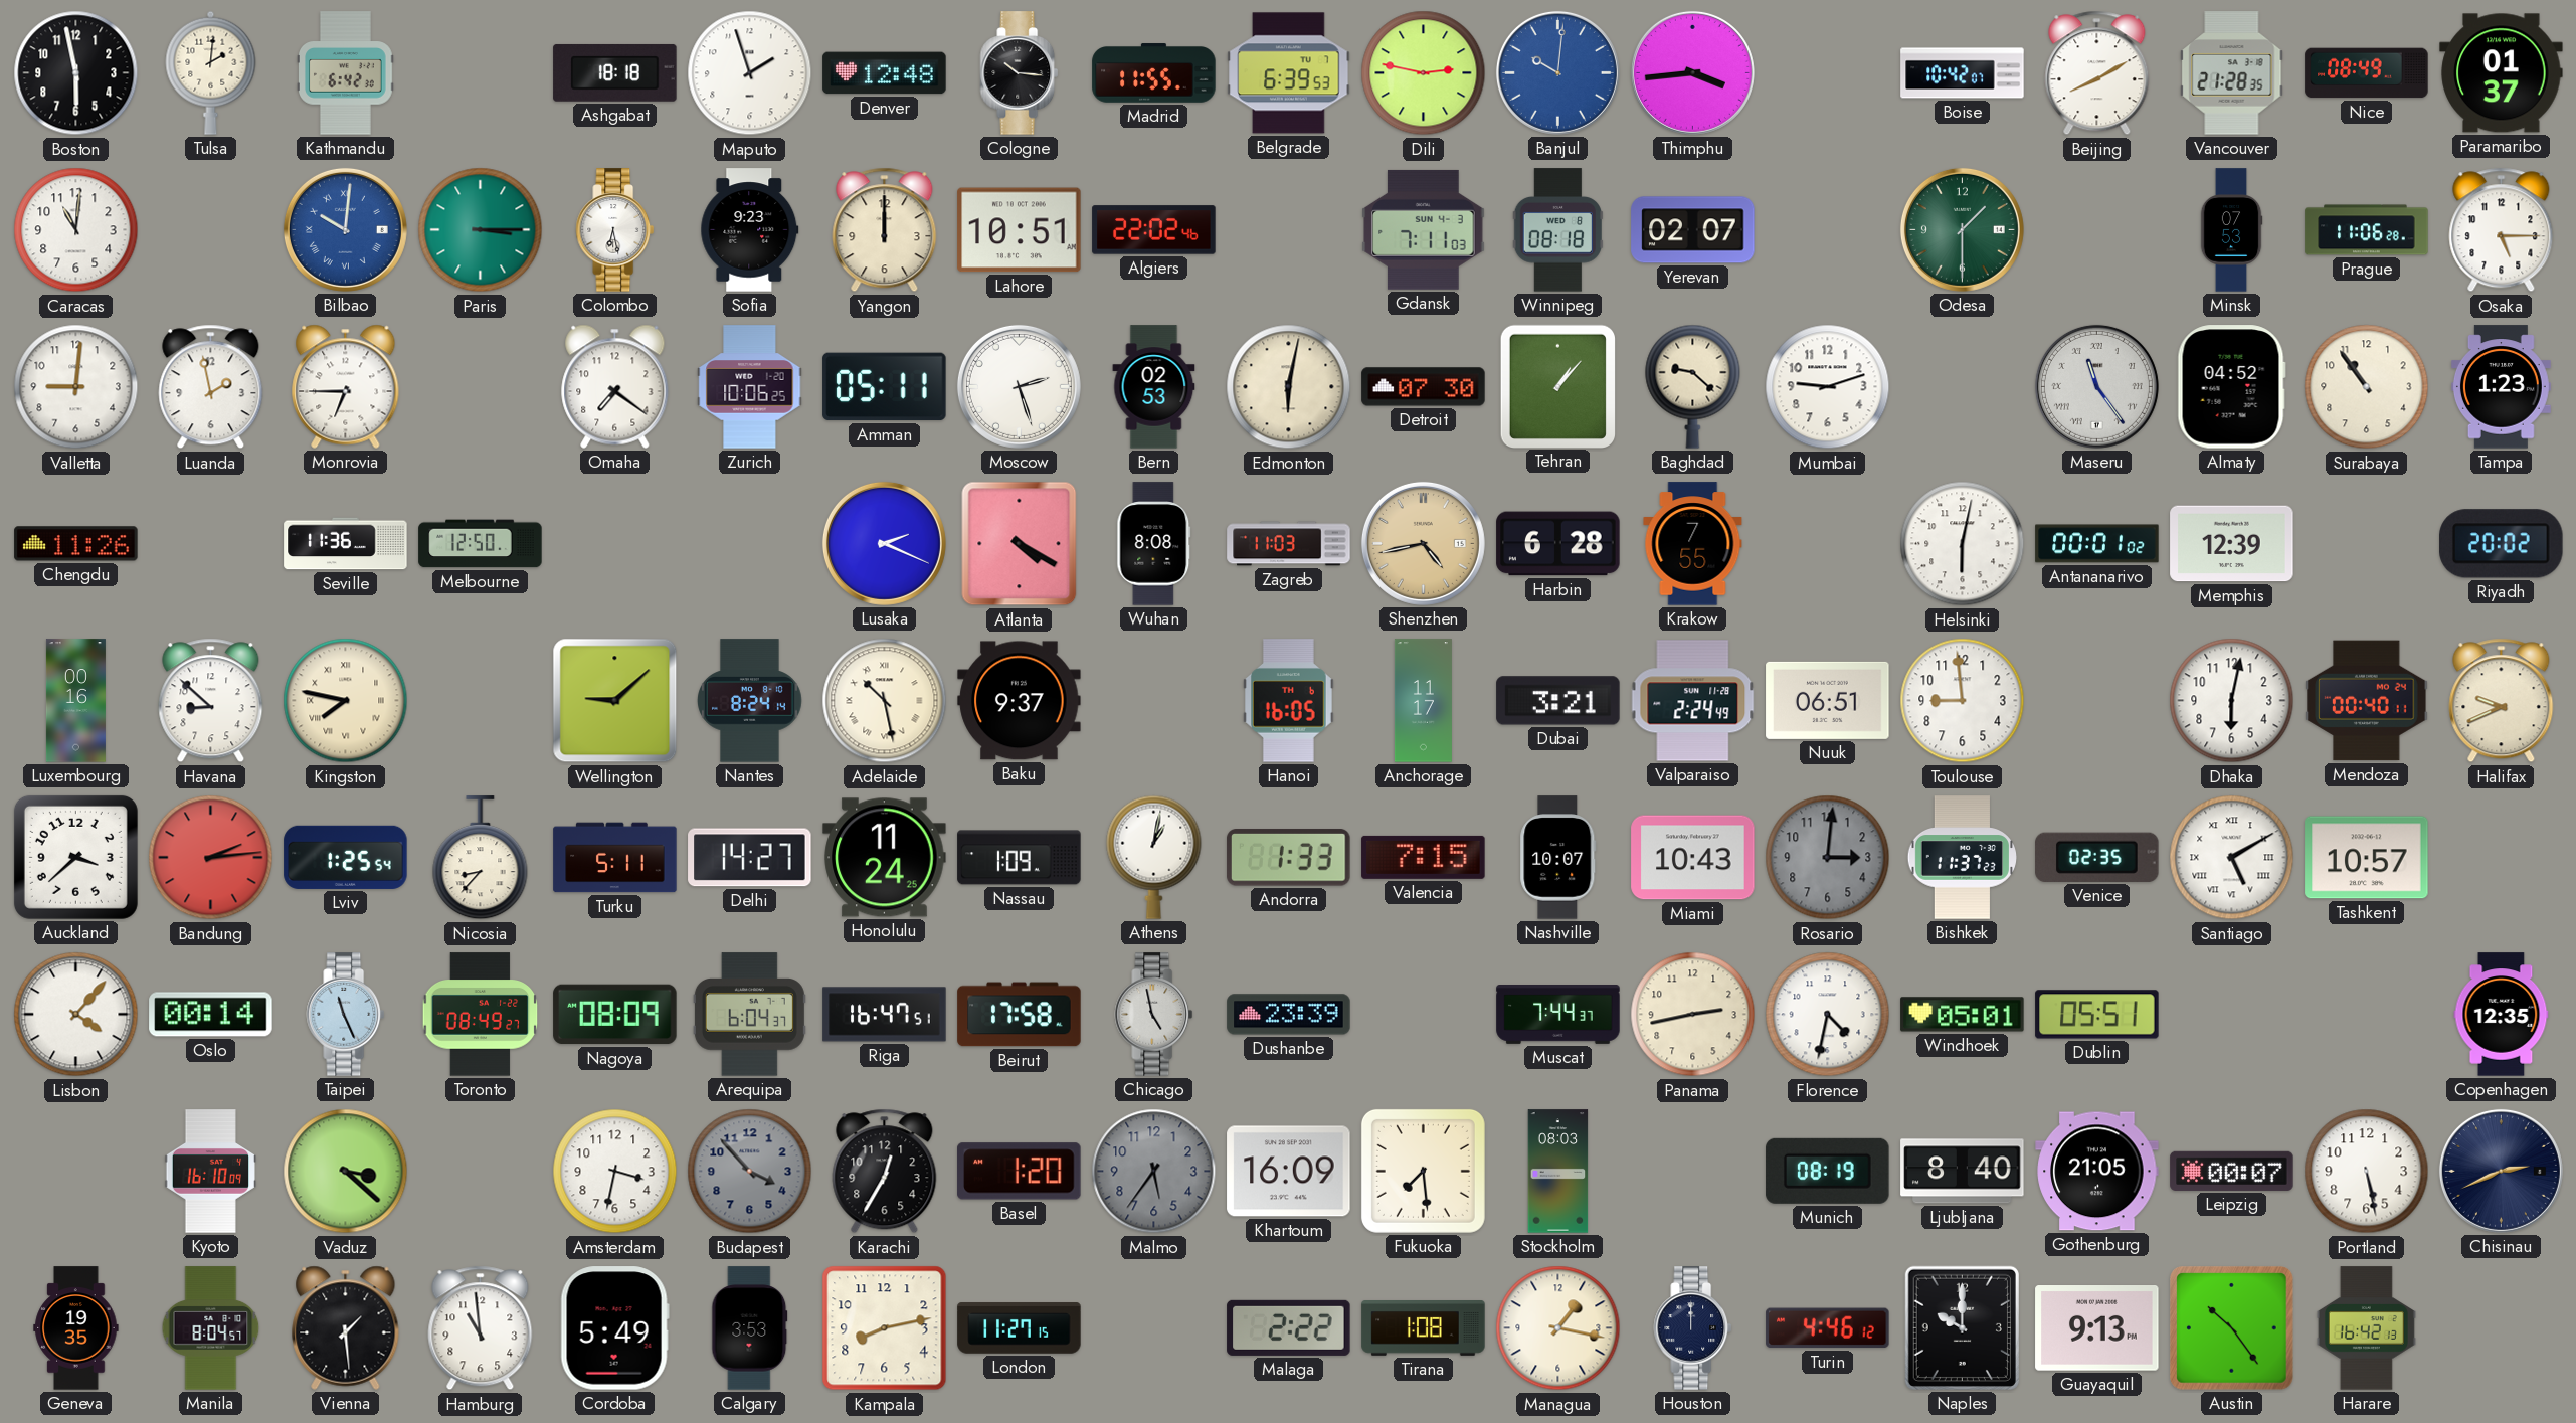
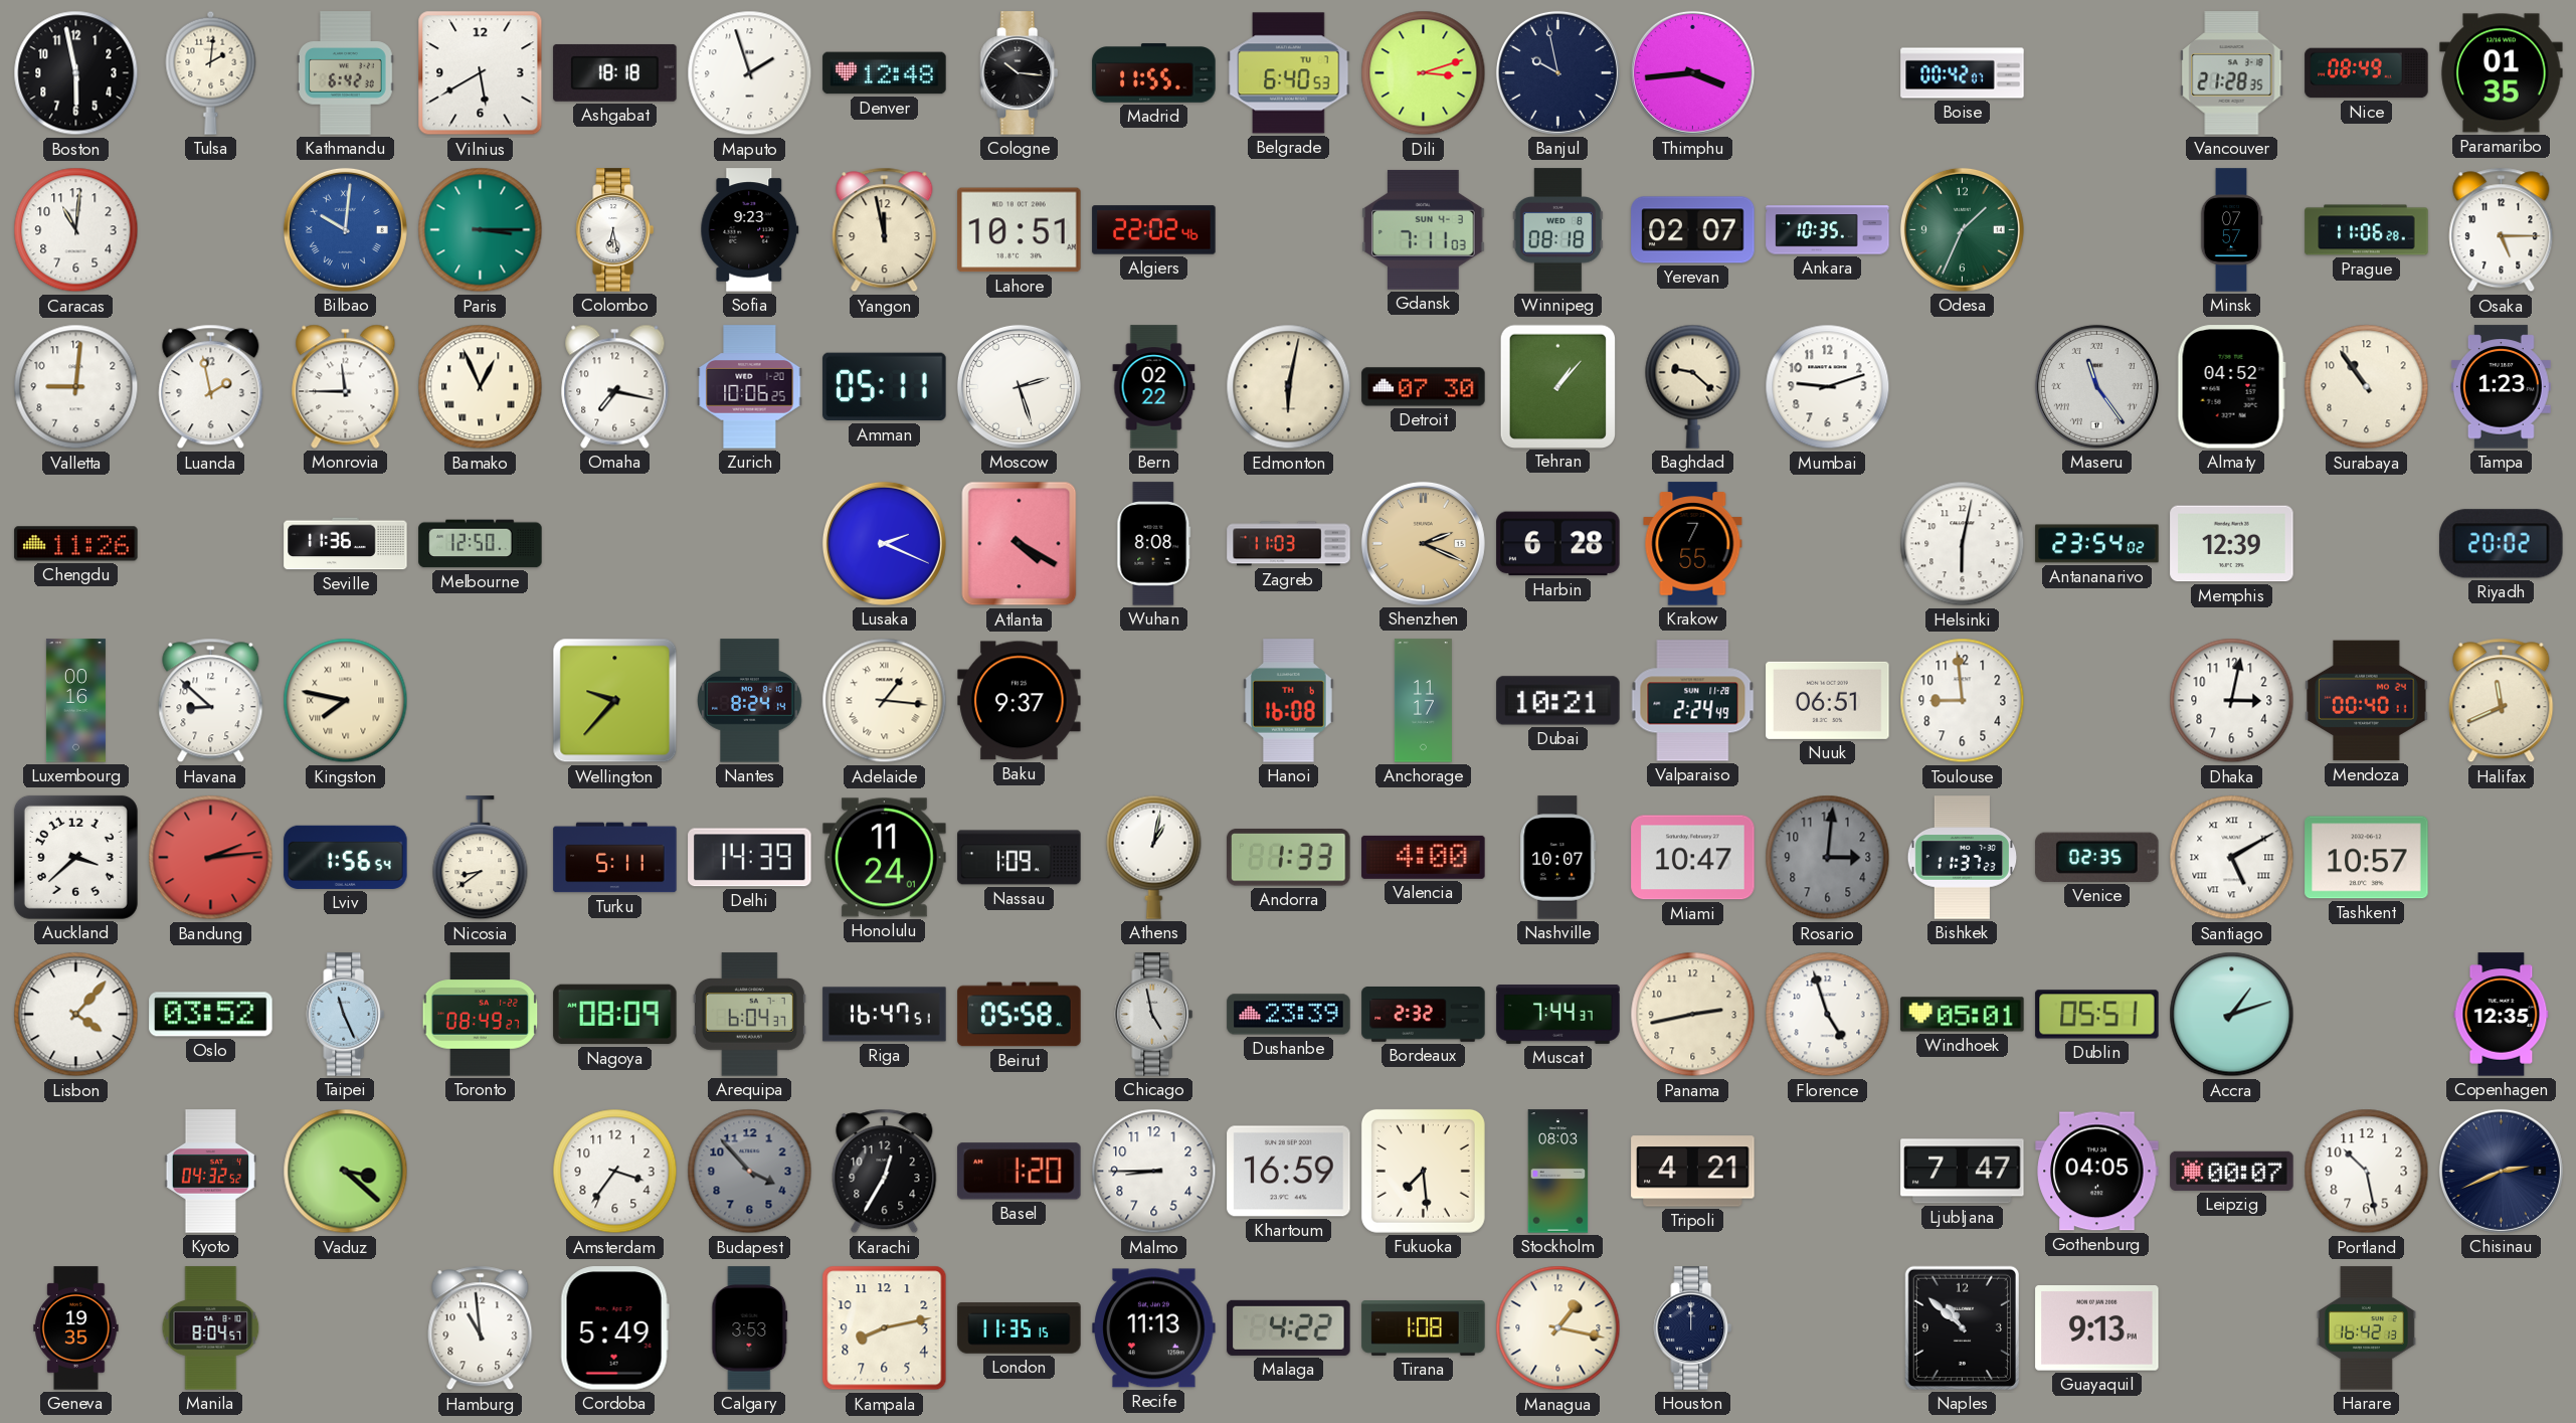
Vilnius: none -> 5:40
Belgrade: 6:39 -> 6:40
Dili: 2:47 -> 3:12
Banjul: 10:01 -> 9:58
Banjul dial: blue -> navy
Boise: 10:42 -> 00:42
Beijing: 8:10 -> none
Paramaribo: 01:37 -> 01:35
Yangon: 12:00 -> 11:58
Ankara: none -> 10:35
Odesa: 1:30 -> 1:34
Minsk: 07:53 -> 07:57
Monrovia: 6:45 -> 11:45
Bamako: none -> 12:56
Omaha: 7:21 -> 7:17
Bern: 02:53 -> 02:22
Shenzhen: 4:43 -> 2:19
Antananarivo: 00:01 -> 23:54
Wellington: 9:08 -> 9:37
Adelaide: 10:28 -> 1:16
Hanoi: 16:05 -> 16:08
Dubai: 3:21 -> 10:21
Dhaka: 6:02 -> 3:02
Halifax: 9:41 -> 11:41
Lviv: 1:25 -> 1:56
Nicosia: 8:37 -> 8:39
Delhi: 14:27 -> 14:39
Honolulu: 11:24:25 -> 11:24:01
Valencia: 7:15 -> 4:00
Miami: 10:43 -> 10:47
Oslo: 00:14 -> 03:52
Beirut: 17:58 -> 05:58
Bordeaux: none -> 2:32
Florence: 4:32 -> 4:57
Accra: none -> 1:12
Kyoto: 16:10 -> 04:32
Amsterdam: 3:32 -> 3:36
Malmo: 5:36 -> 8:45
Malmo dial: grey -> white
Khartoum: 16:09 -> 16:59
Tripoli: none -> 4:21
Munich: 08:19 -> none
Ljubljana: 8:40 -> 7:47
Gothenburg: 21:05 -> 04:05
Portland: 5:28 -> 10:28
Vienna: 1:29 -> none
London: 11:27 -> 11:35
Recife: none -> 11:13
Malaga: 2:22 -> 4:22
Turin: 4:46 -> none
Naples: 10:00 -> 10:52
Austin: 10:24 -> none
